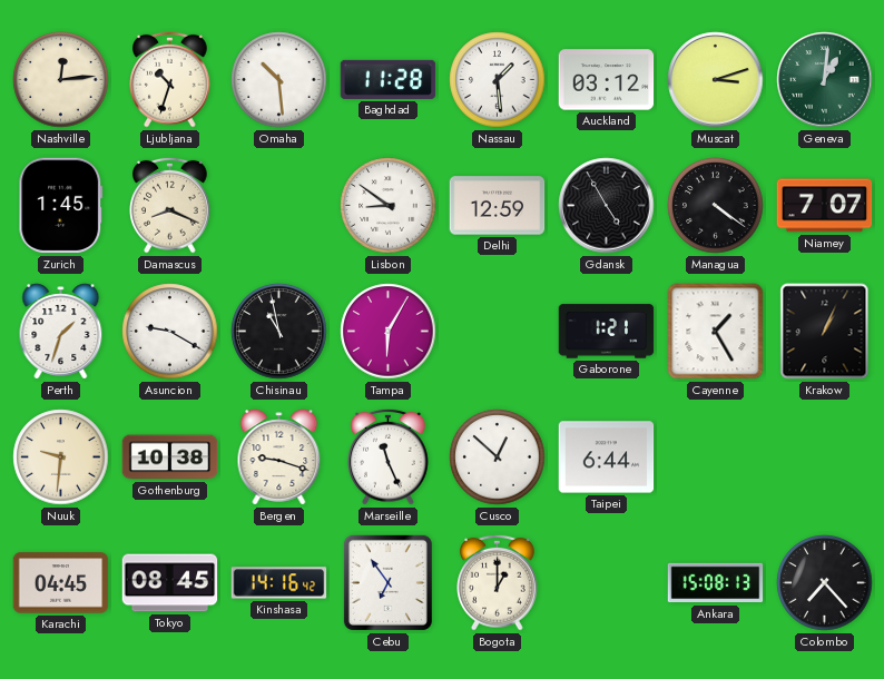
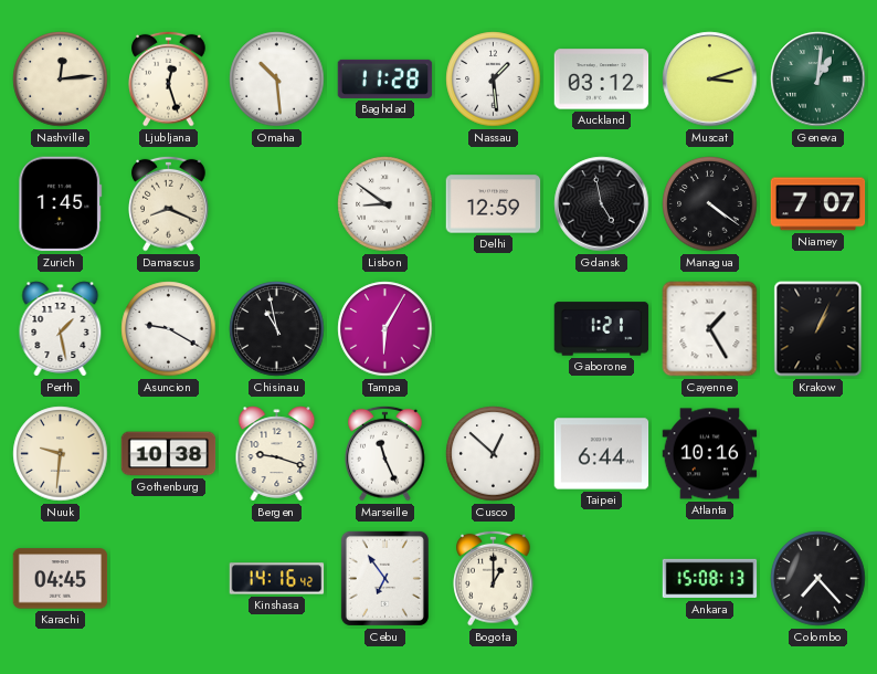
Ljubljana: 10:33 -> 12:27
Gdansk: 4:55 -> 4:58
Perth: 1:33 -> 1:28
Atlanta: none -> 10:16
Tokyo: 08:45 -> none
